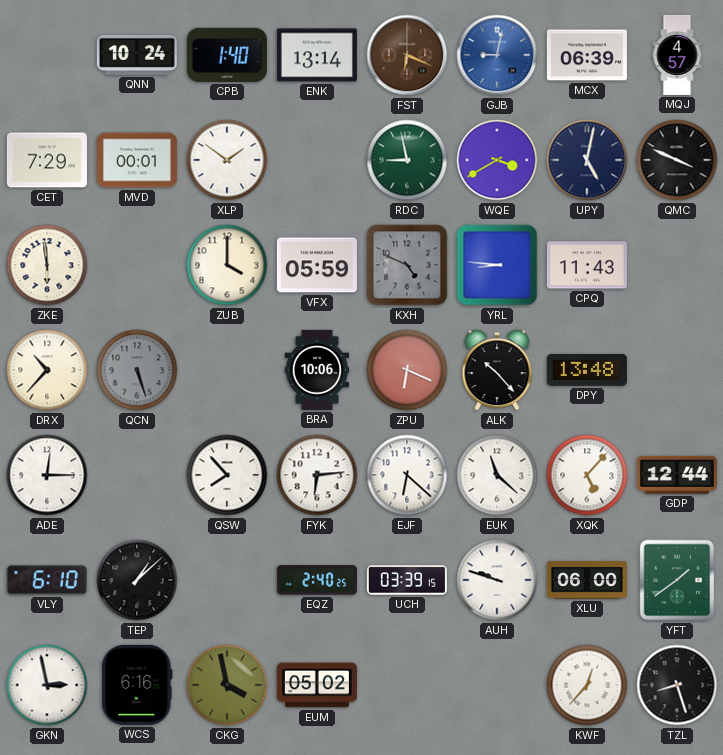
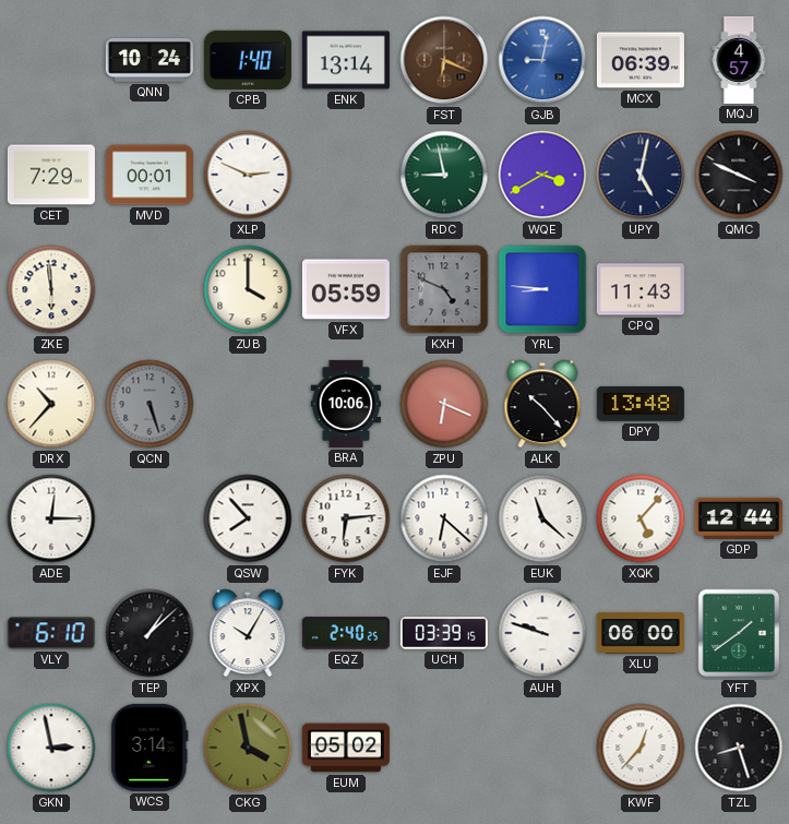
XLP: 1:51 -> 2:49
XPX: none -> 10:05
WCS: 6:16 -> 3:14
